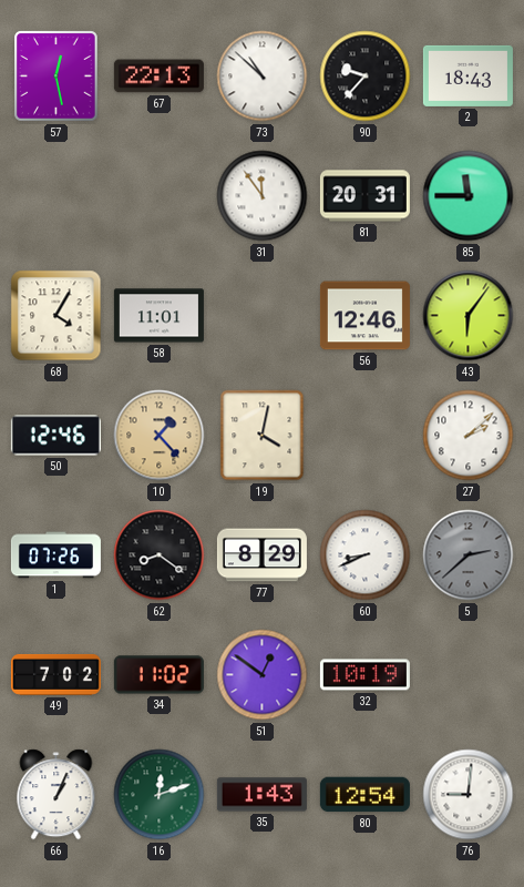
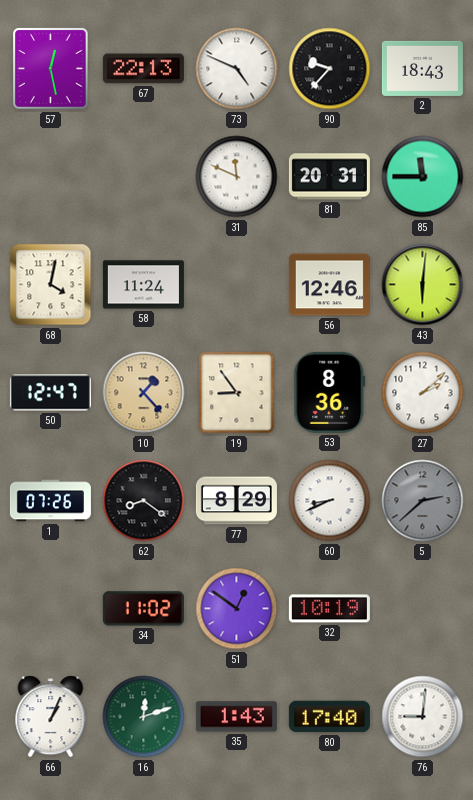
73: 10:52 -> 4:49
31: 11:54 -> 11:49
68: 4:05 -> 4:02
58: 11:01 -> 11:24
43: 6:06 -> 6:01
50: 12:46 -> 12:47
19: 4:02 -> 8:54
53: none -> 8:36
49: 7:02 -> none
80: 12:54 -> 17:40
